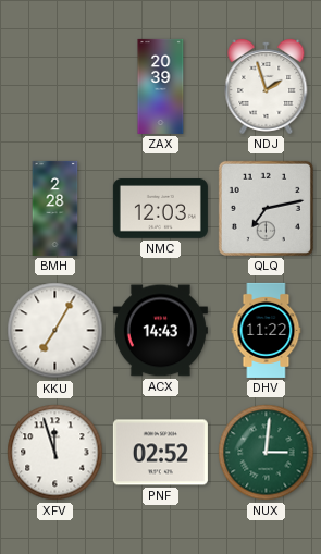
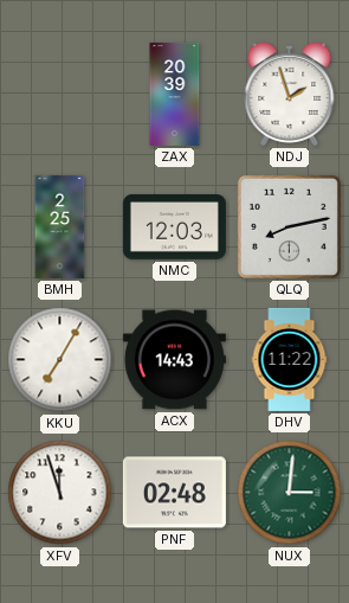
BMH: 2:28 -> 2:25
QLQ: 7:13 -> 8:13
PNF: 02:52 -> 02:48
